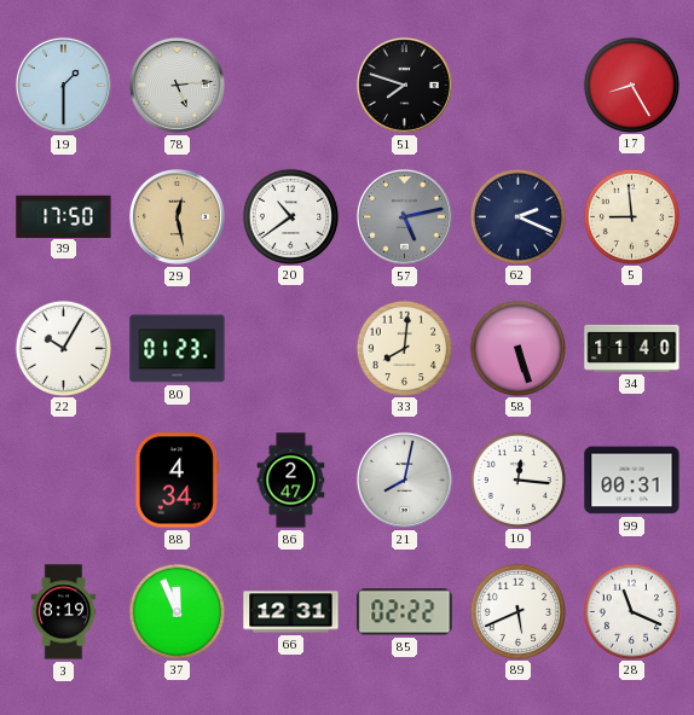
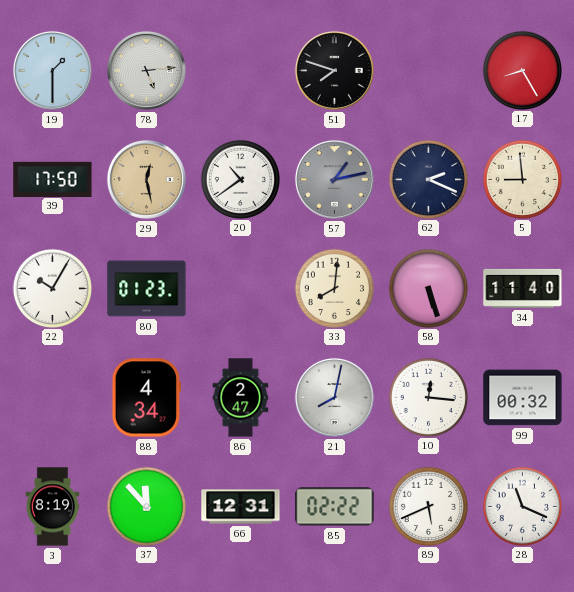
57: 5:13 -> 1:13
99: 00:31 -> 00:32
37: 11:56 -> 11:53
